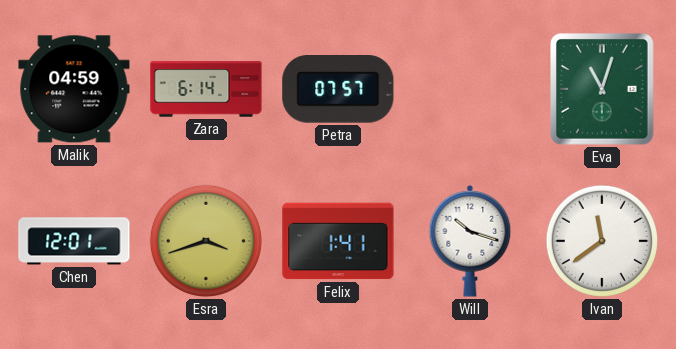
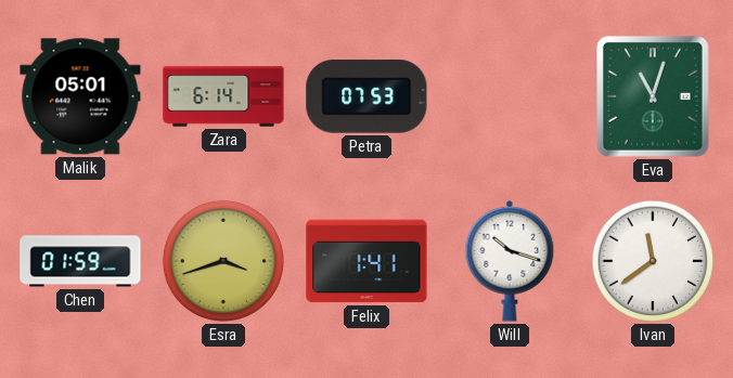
Malik: 04:59 -> 05:01
Petra: 07:57 -> 07:53
Chen: 12:01 -> 01:59
